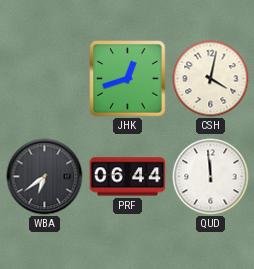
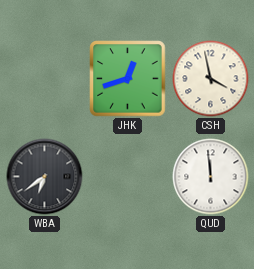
CSH: 4:02 -> 3:58
PRF: 06:44 -> none
